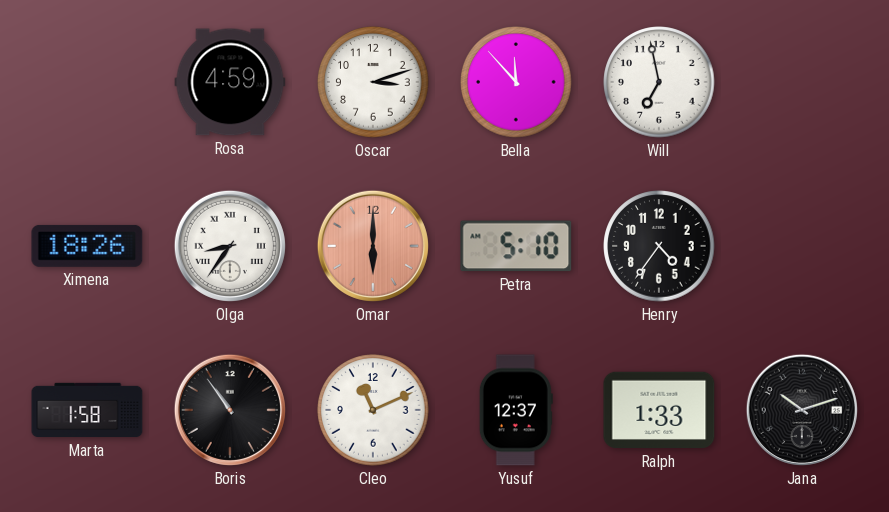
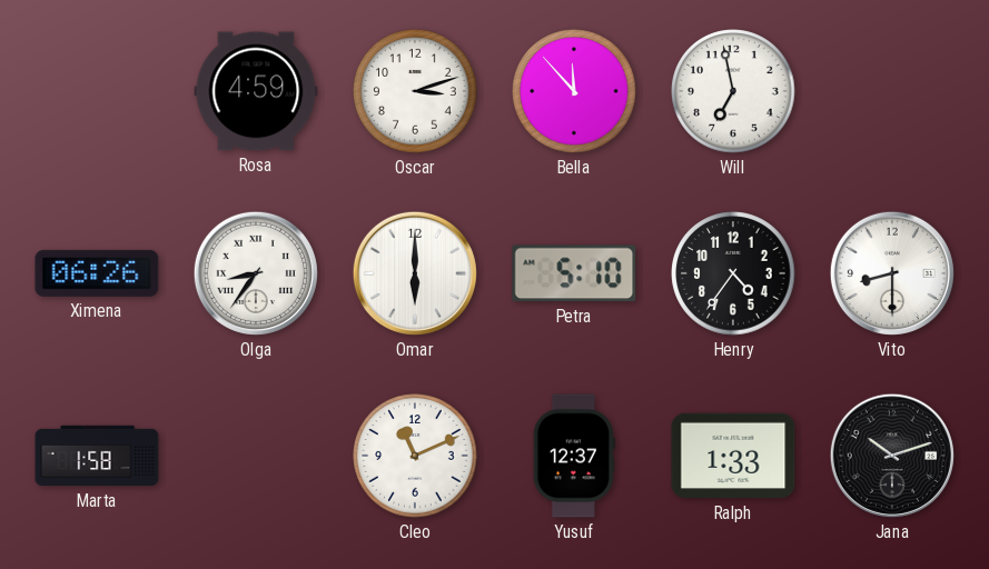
Ximena: 18:26 -> 06:26
Omar dial: salmon -> white
Vito: none -> 8:30
Boris: 10:54 -> none
